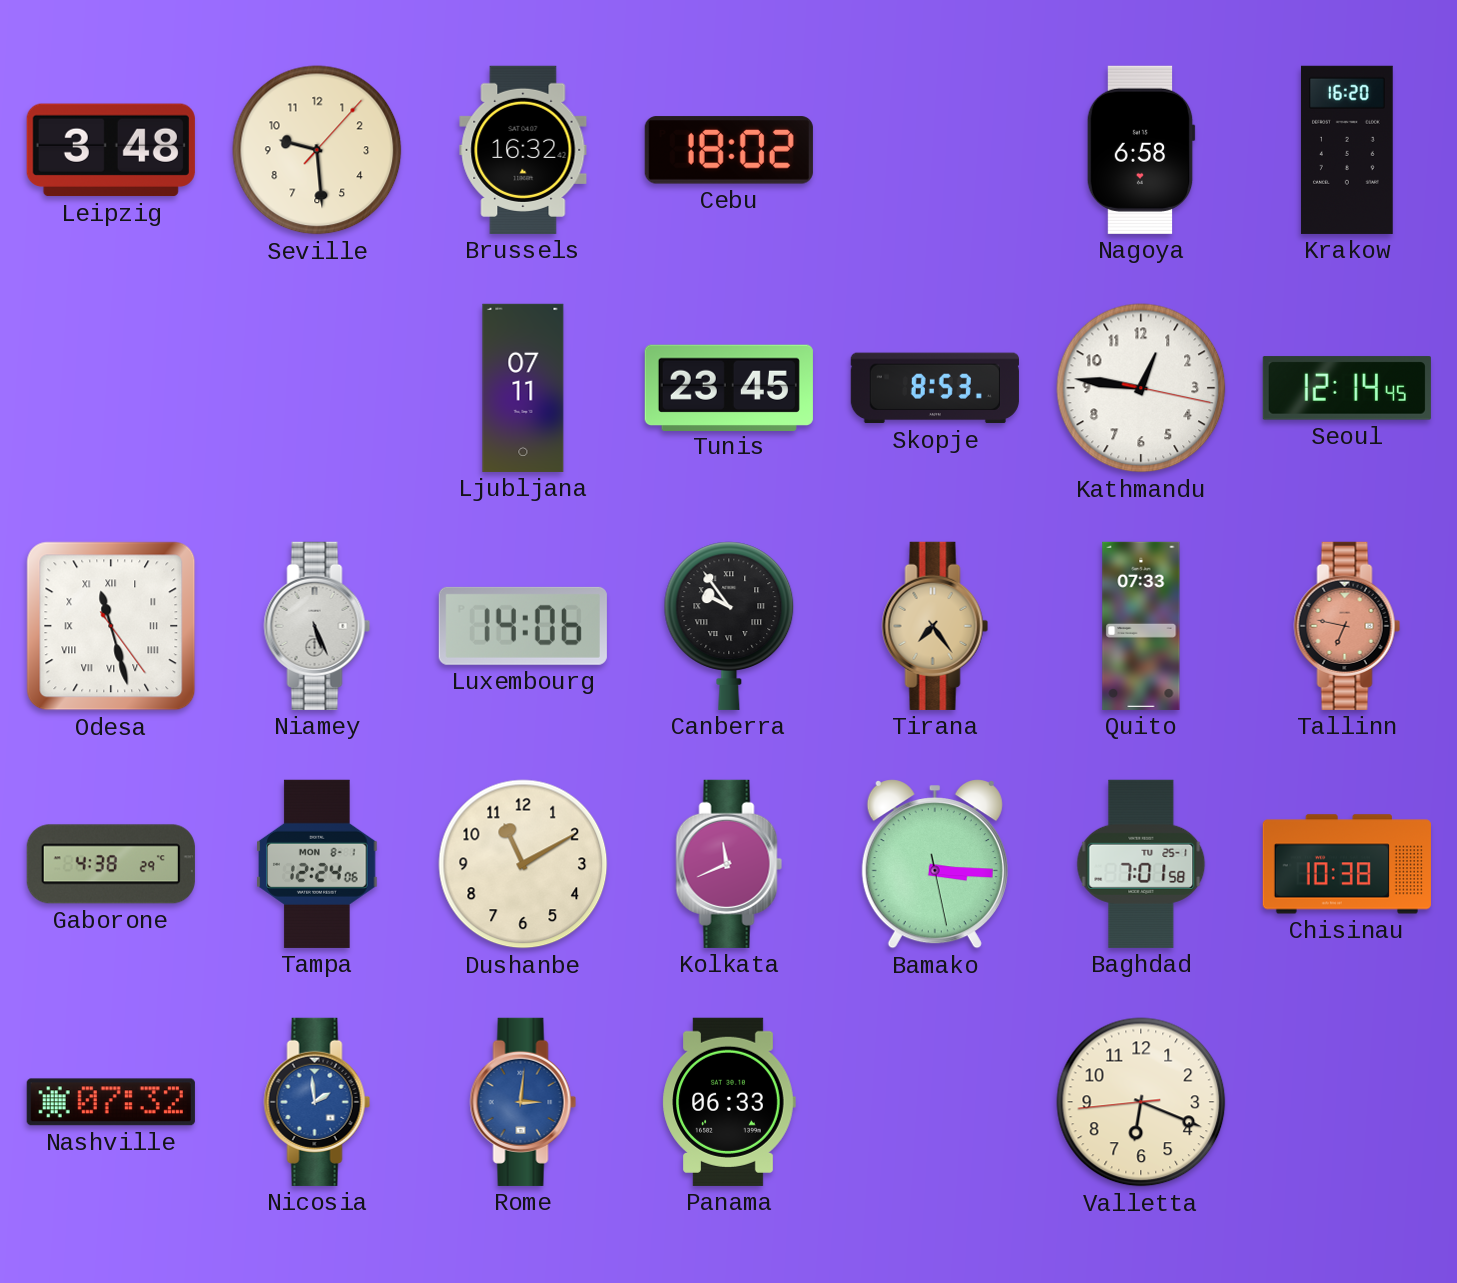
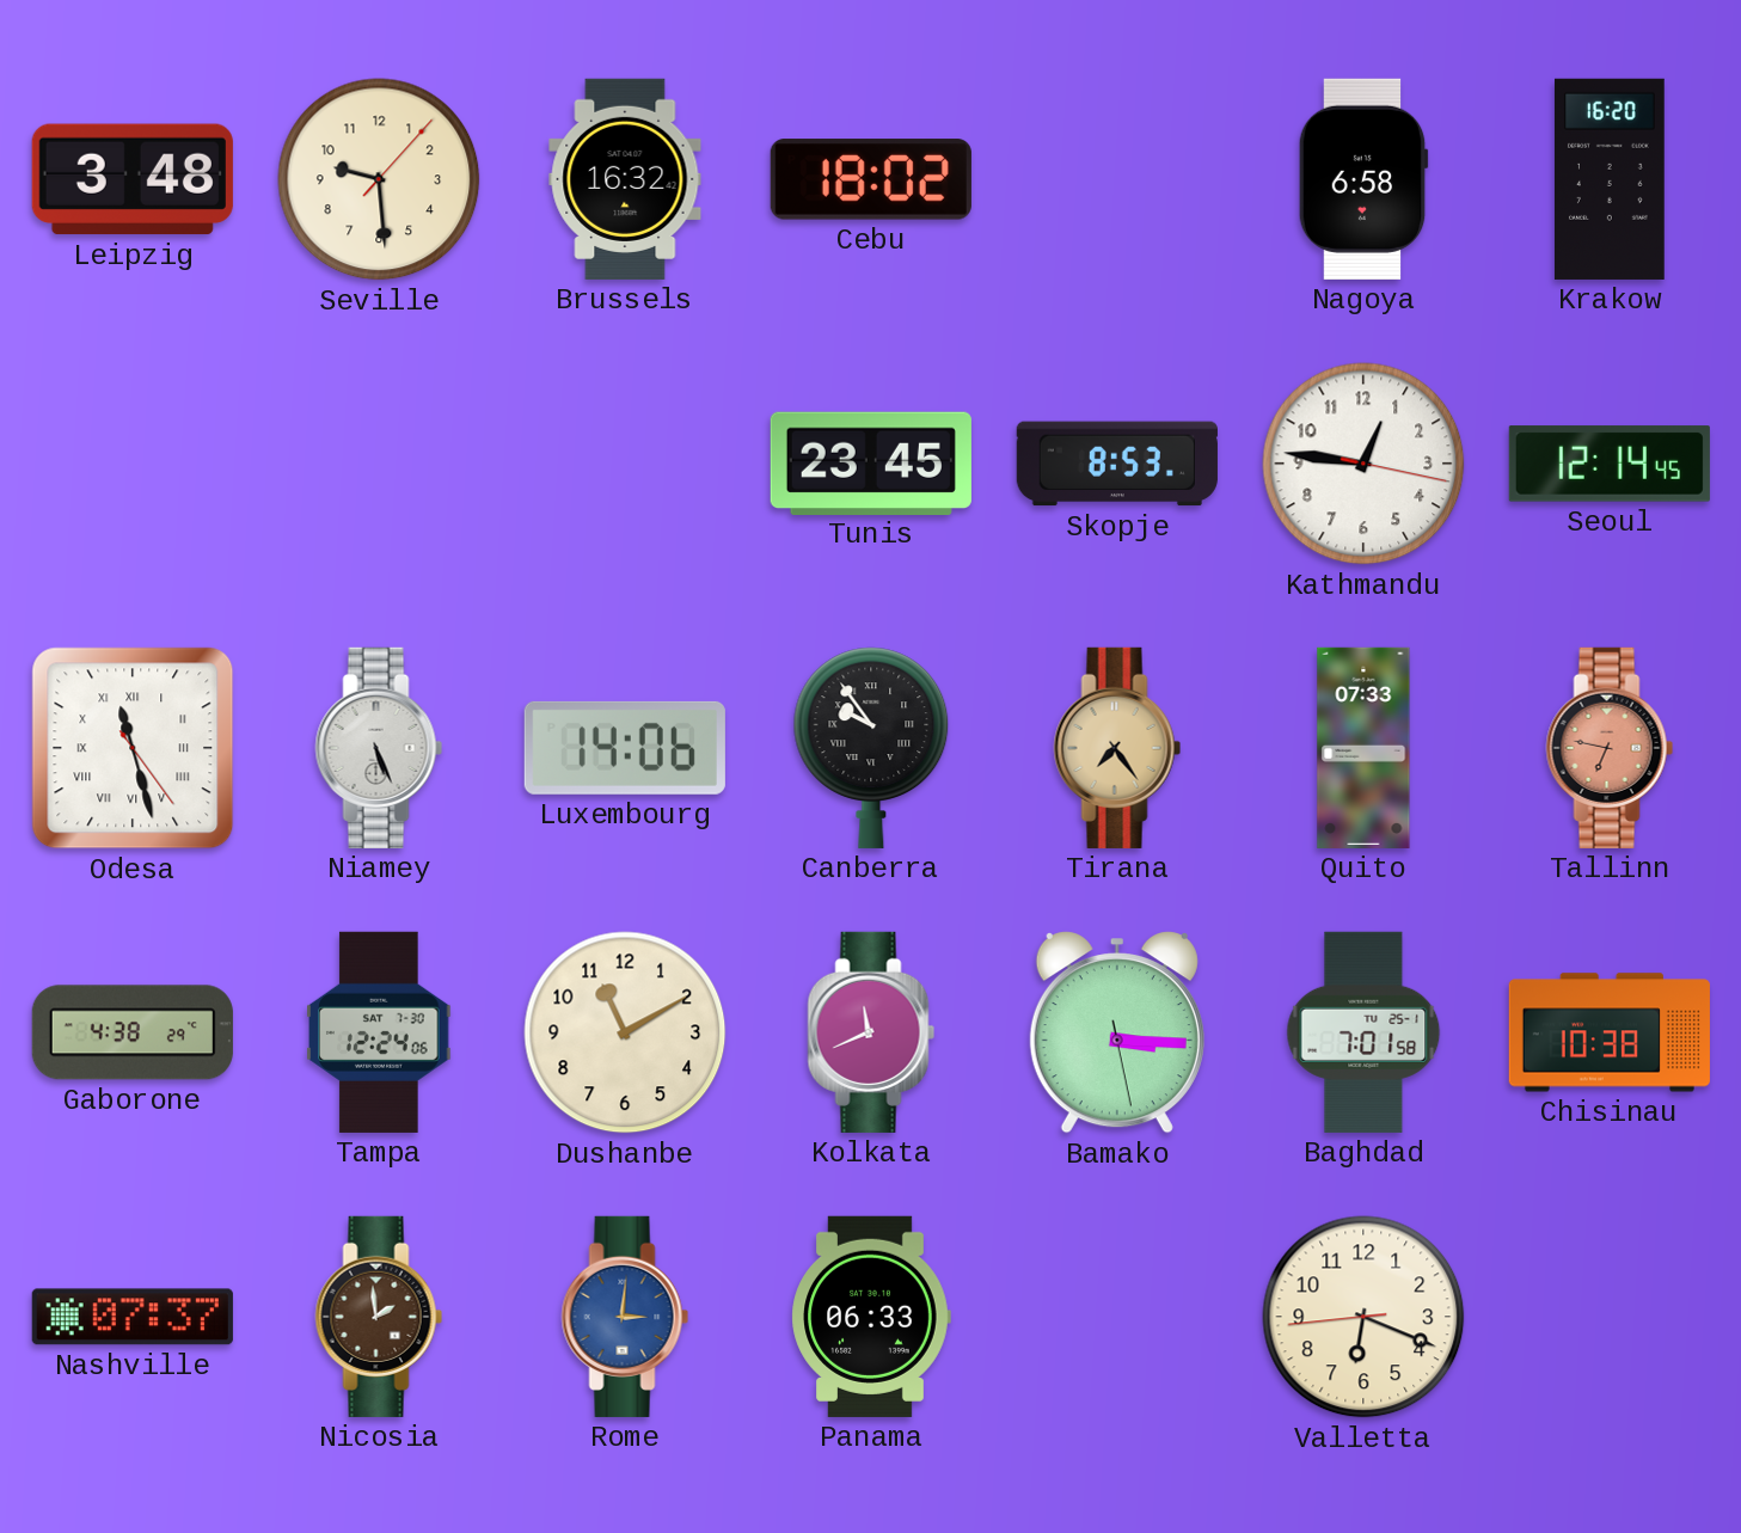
Ljubljana: 07:11 -> none
Tampa date: MON 8-1 -> SAT 7-30
Nashville: 07:32 -> 07:37
Nicosia dial: blue -> brown
